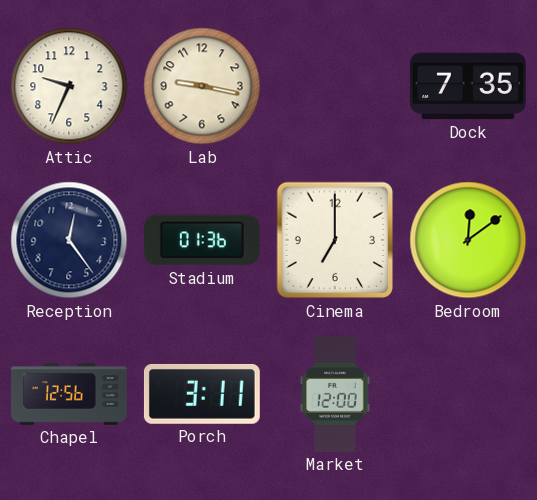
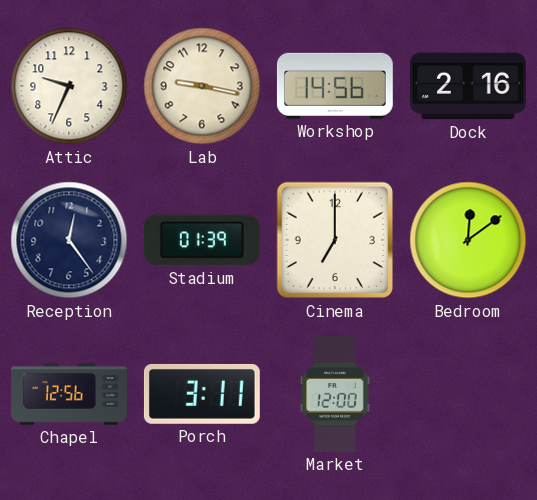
Workshop: none -> 14:56
Dock: 7:35 -> 2:16
Stadium: 01:36 -> 01:39
